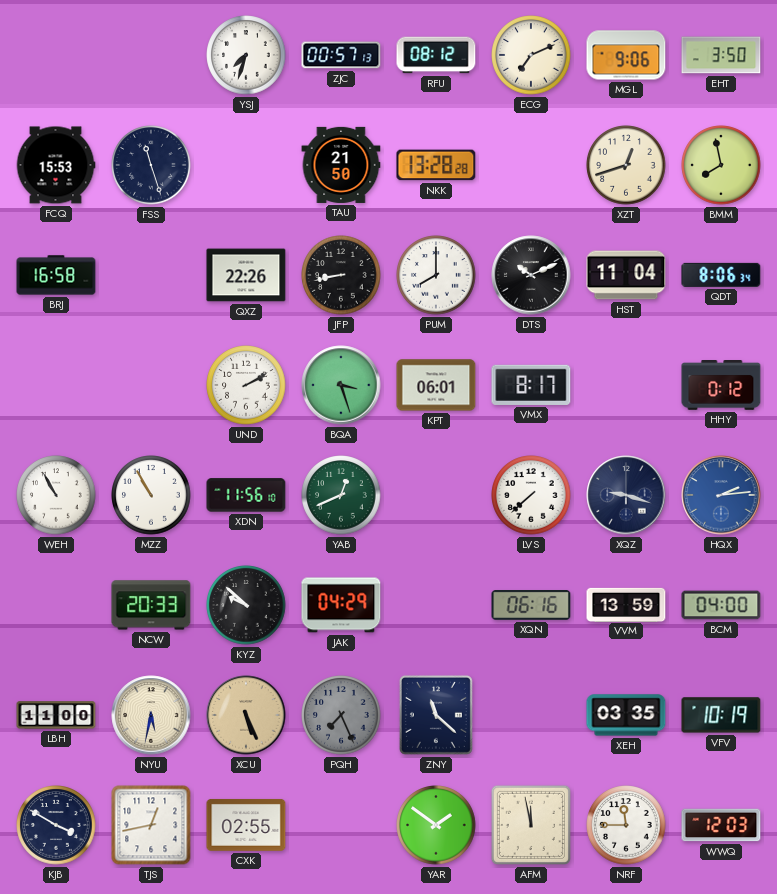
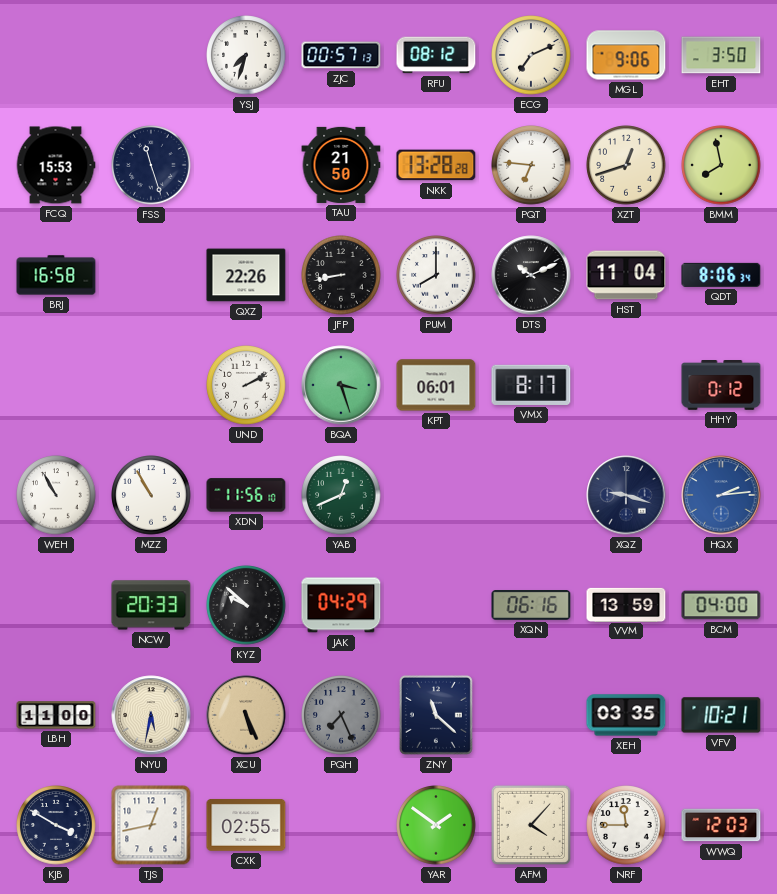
PQT: none -> 6:46
LVS: 7:38 -> none
VFV: 10:19 -> 10:21
AFM: 11:58 -> 4:07
